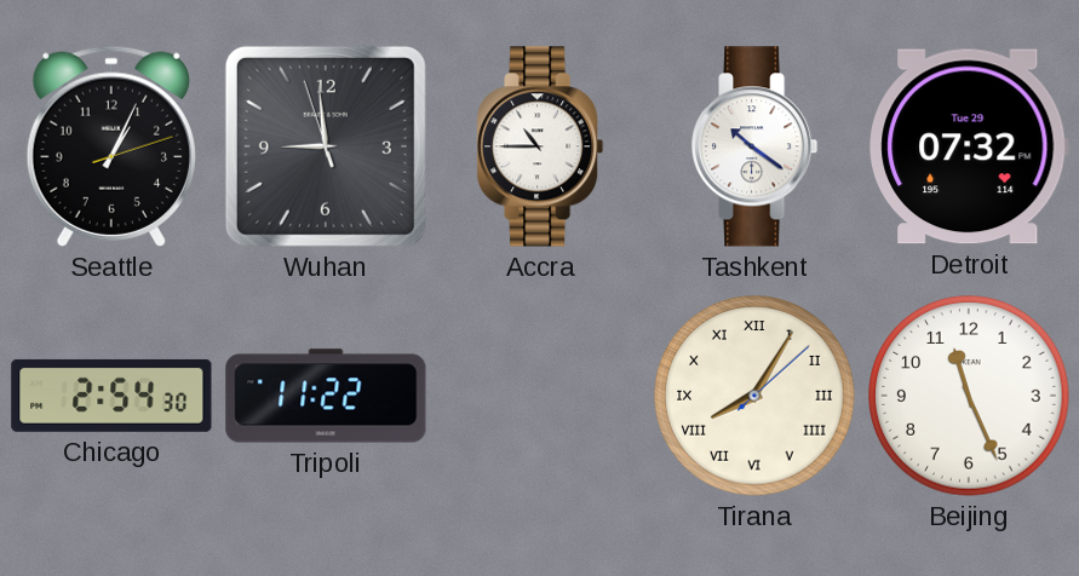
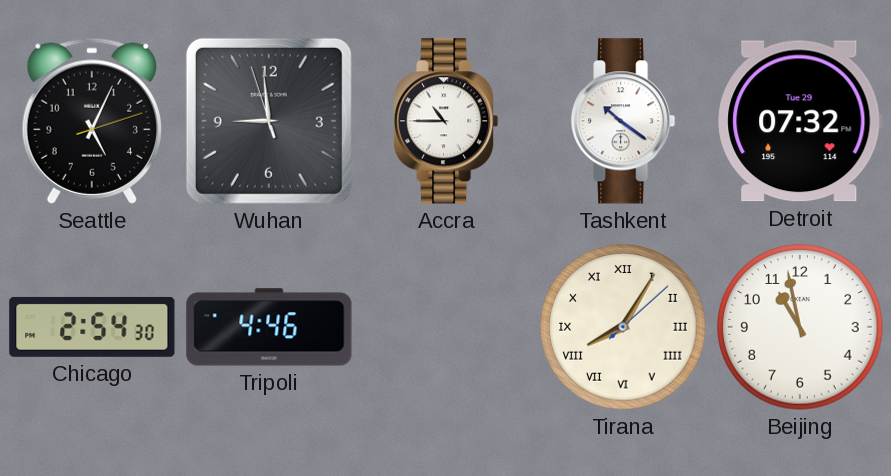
Seattle: 1:04 -> 5:04
Tripoli: 11:22 -> 4:46
Beijing: 11:26 -> 10:58
